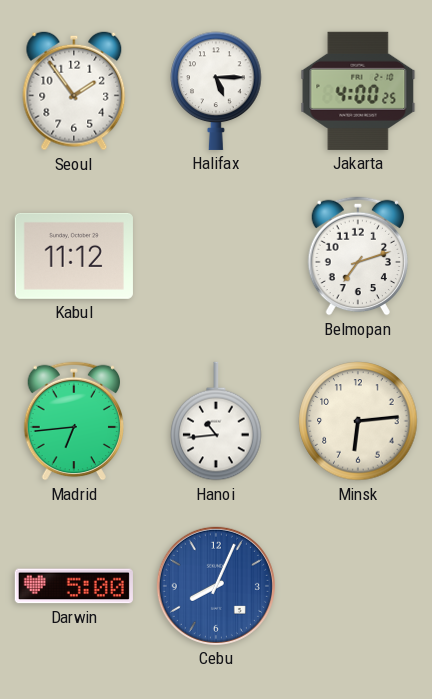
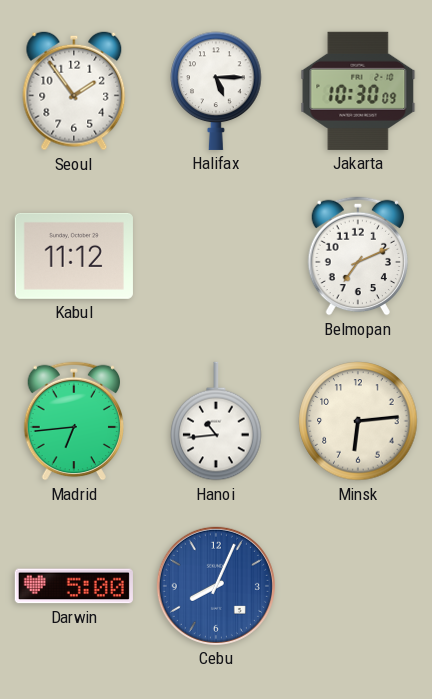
Jakarta: 4:00 -> 10:30
Belmopan: 7:12 -> 7:11
